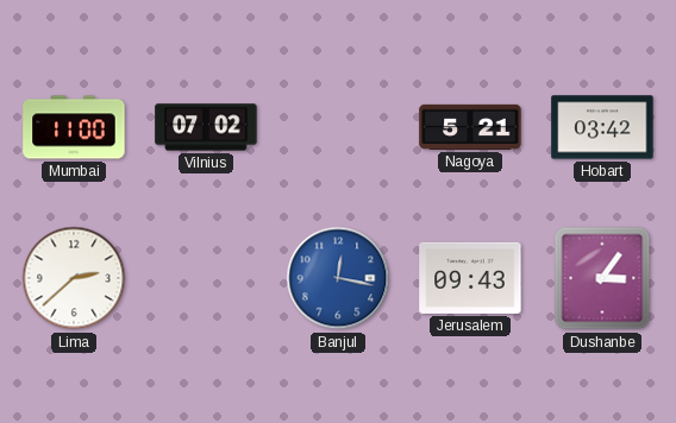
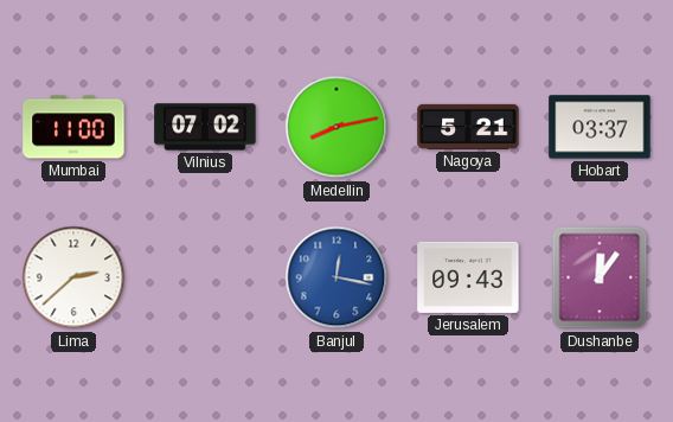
Medellin: none -> 8:13
Hobart: 03:42 -> 03:37
Dushanbe: 3:06 -> 12:06
